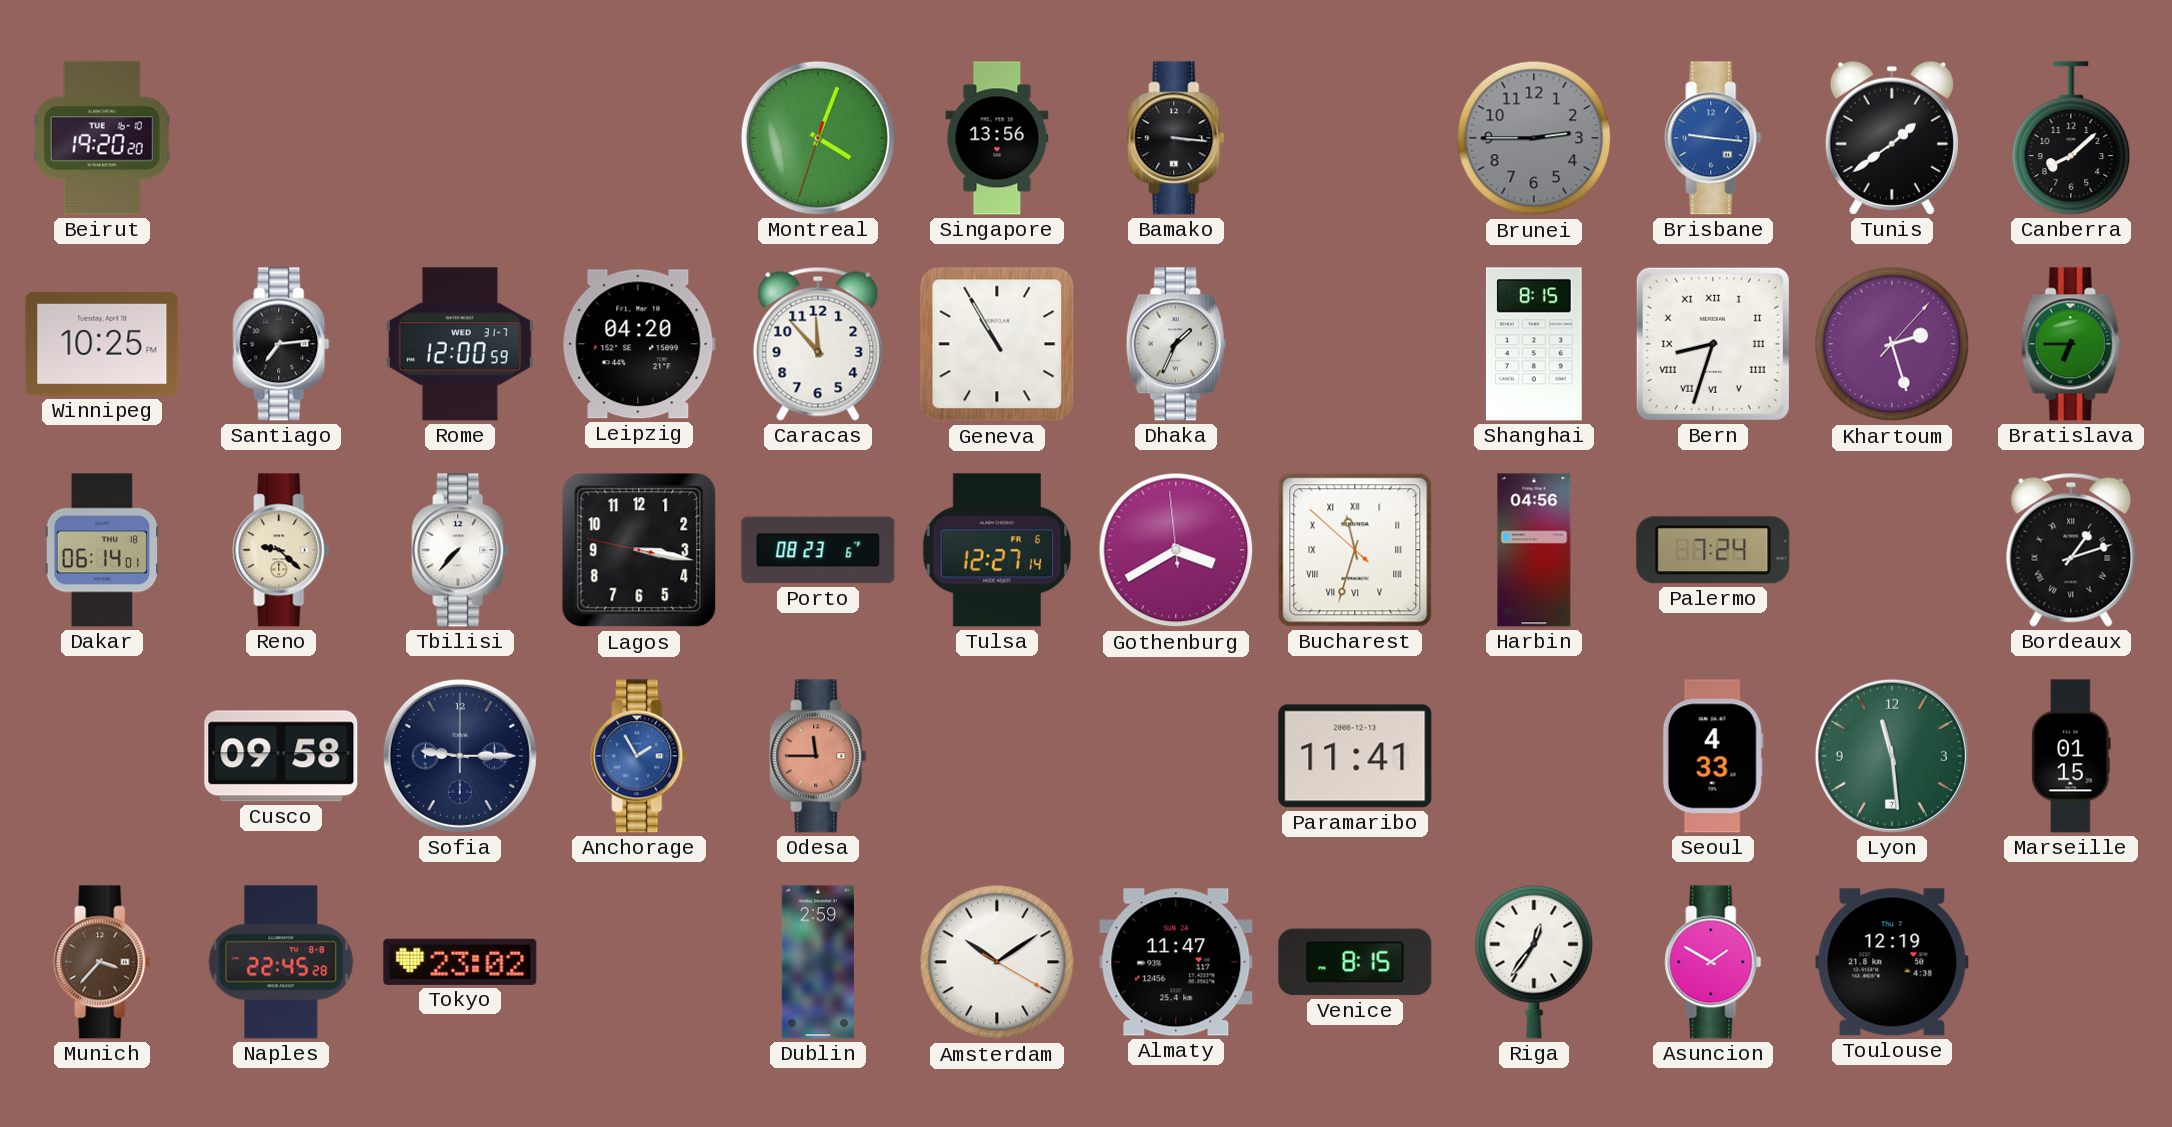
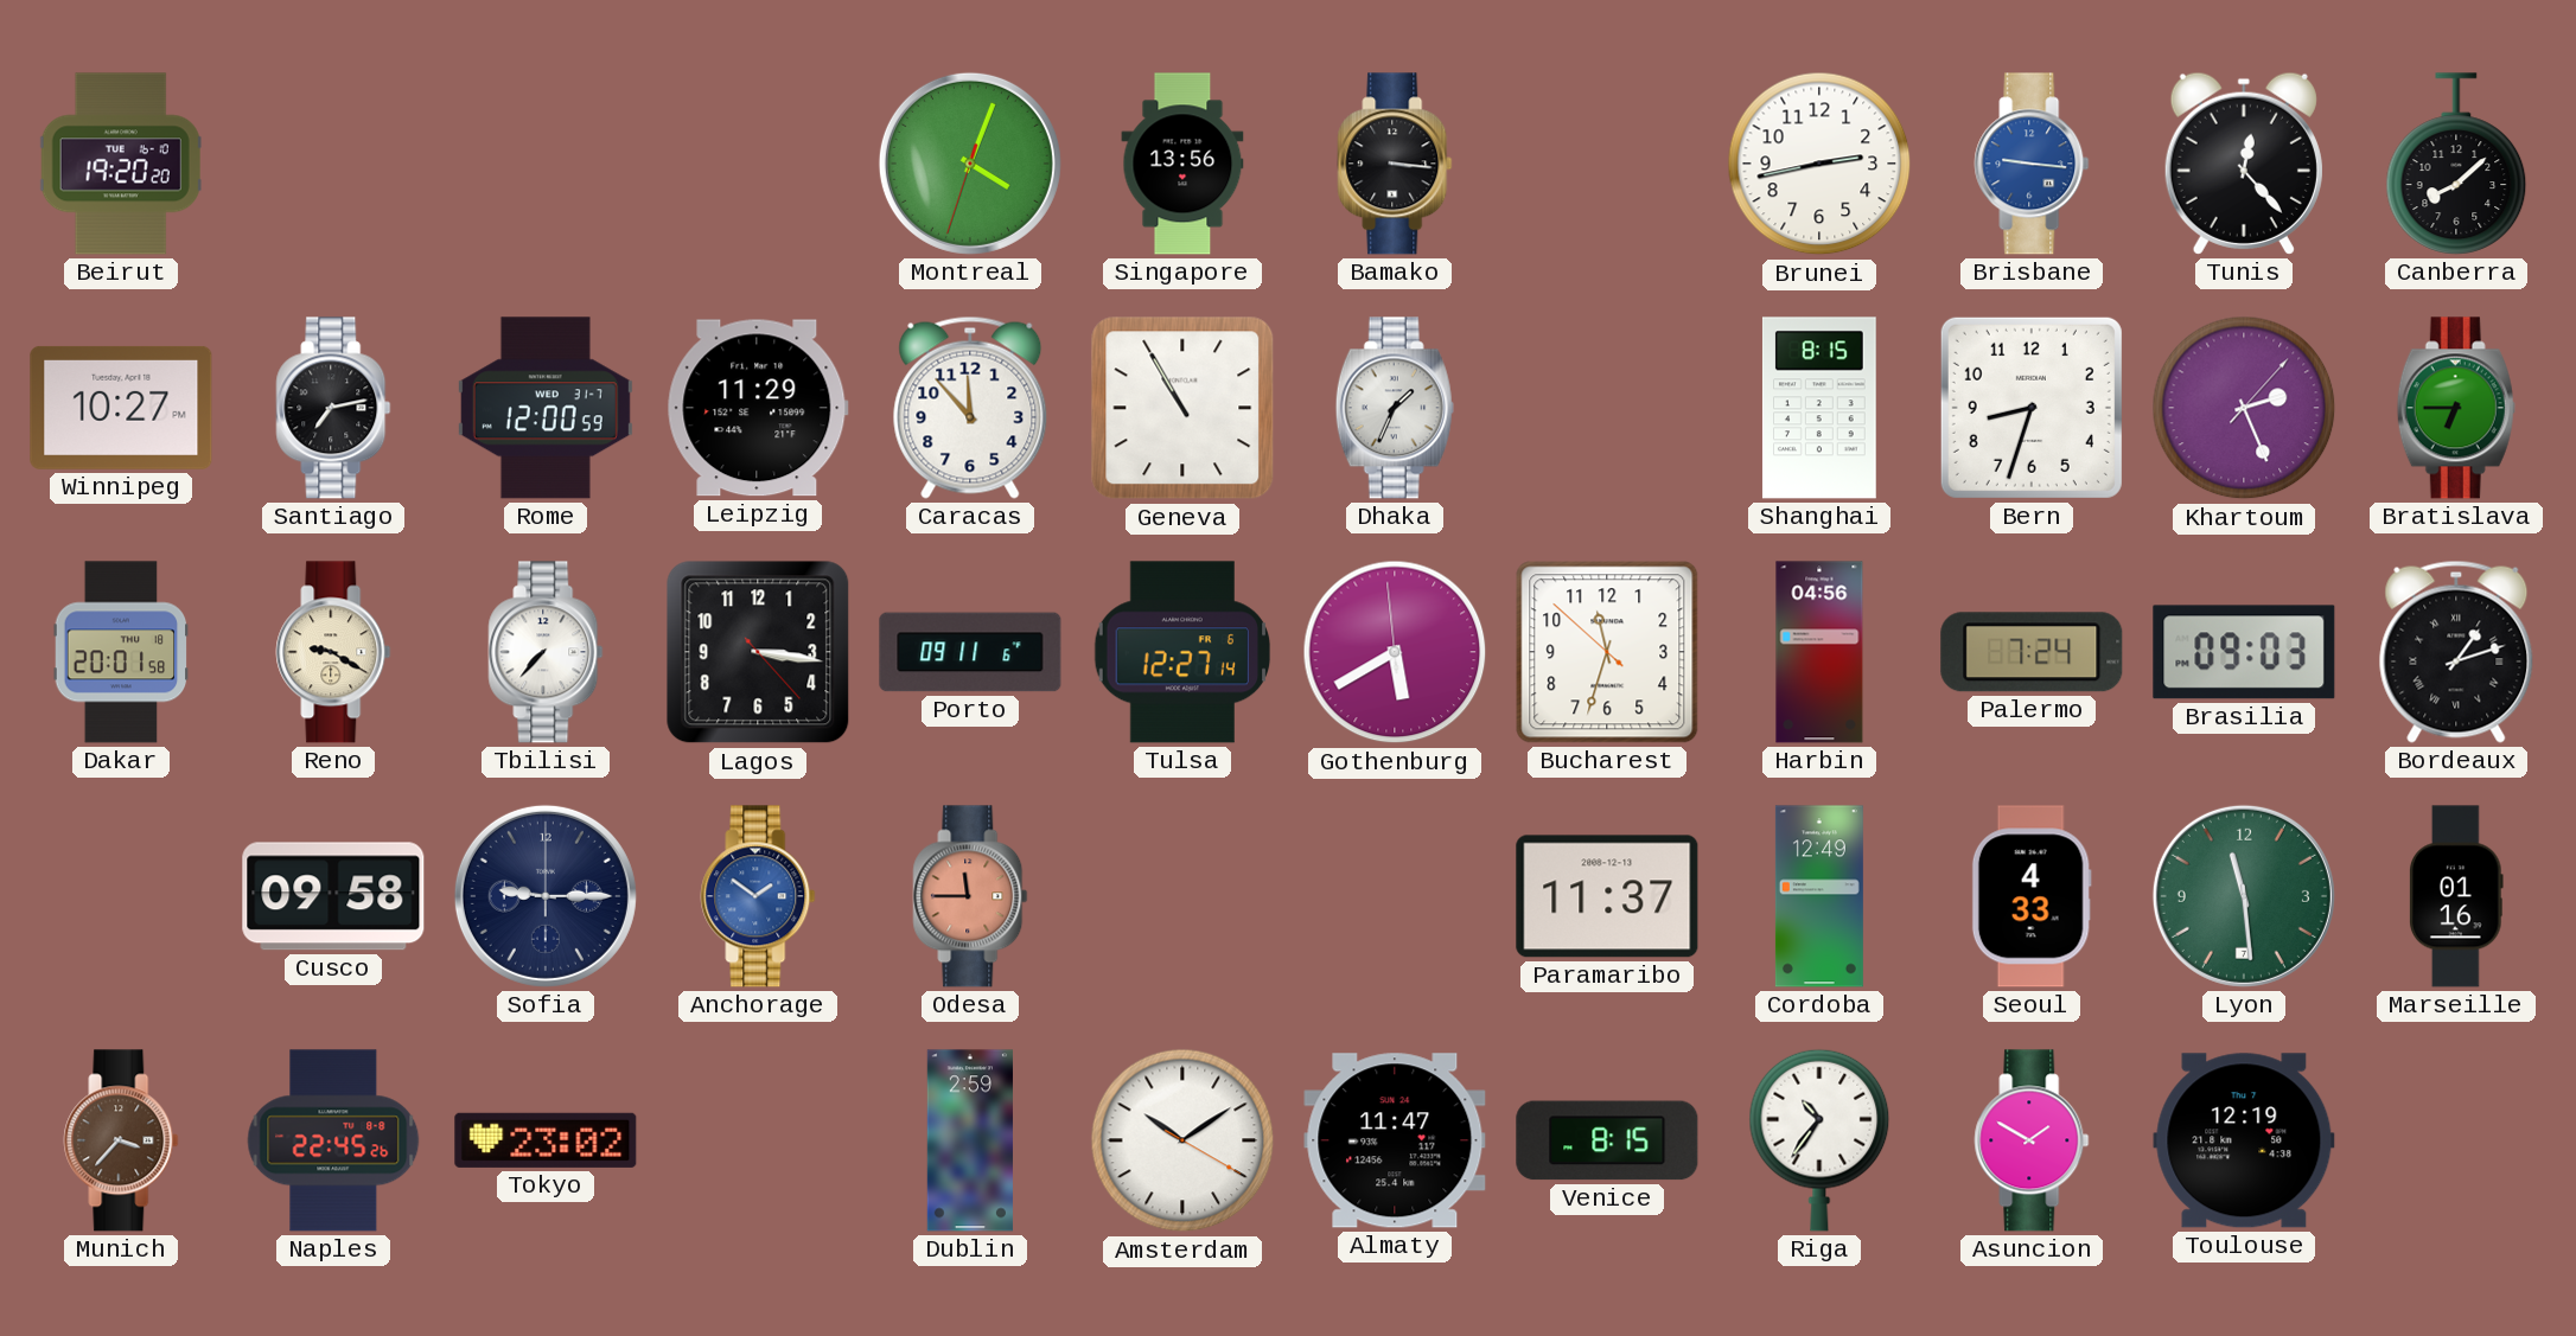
Brunei: 2:45 -> 2:43
Brunei dial: grey -> white
Tunis: 1:39 -> 12:23
Winnipeg: 10:25 -> 10:27
Santiago: 7:14 -> 7:13
Leipzig: 04:20 -> 11:29
Bern numerals: Roman -> Arabic
Khartoum: 2:27 -> 2:26
Dakar: 06:14 -> 20:01
Reno: 9:22 -> 9:20
Lagos: 3:16:47 -> 3:16:23
Porto: 08:23 -> 09:11
Gothenburg: 3:39 -> 5:39
Bucharest numerals: Roman -> Arabic
Brasilia: none -> 09:03
Anchorage: 1:55 -> 1:51
Paramaribo: 11:41 -> 11:37
Cordoba: none -> 12:49
Marseille: 01:15 -> 01:16
Naples: 22:45:28 -> 22:45:26
Riga: 12:36 -> 10:36
